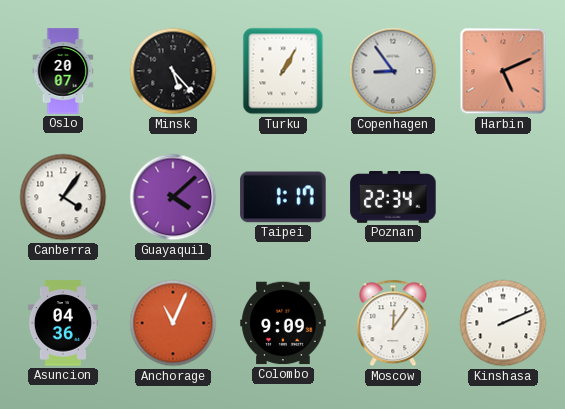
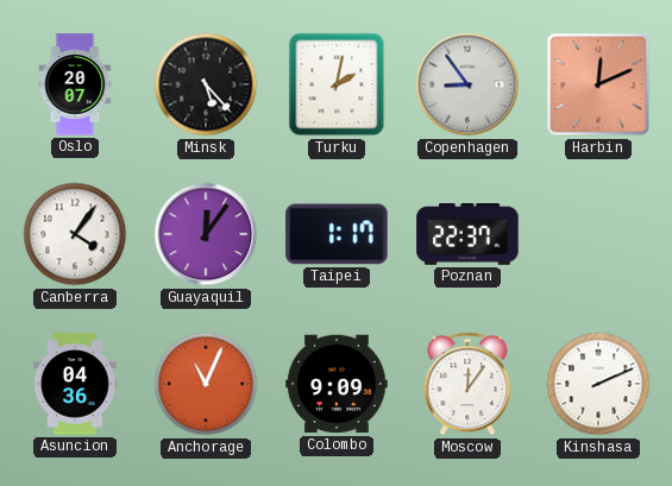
Turku: 1:05 -> 2:02
Harbin: 5:11 -> 12:11
Guayaquil: 4:08 -> 12:06
Poznan: 22:34 -> 22:37
